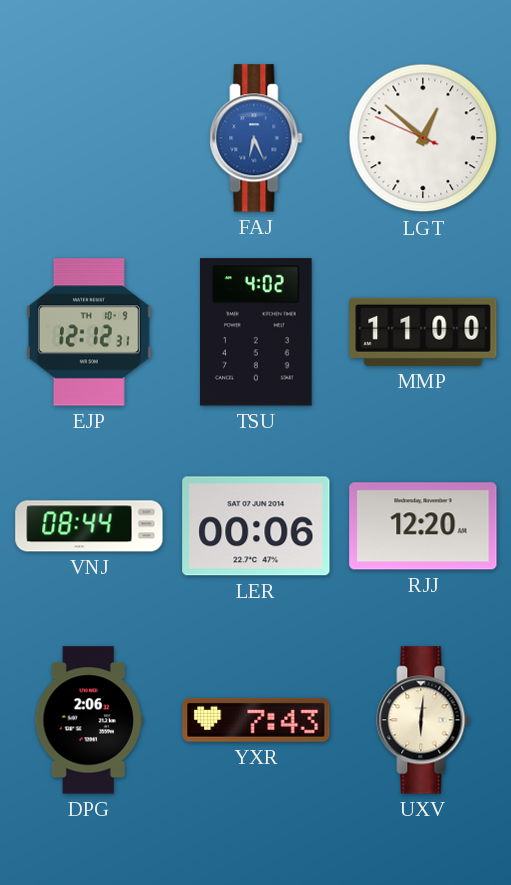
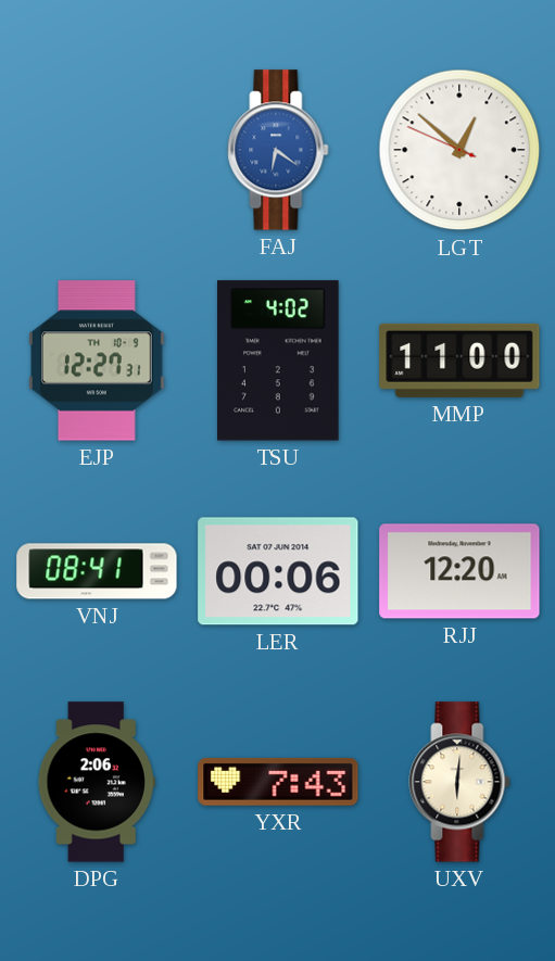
FAJ: 6:26 -> 6:21
EJP: 12:12 -> 12:27
VNJ: 08:44 -> 08:41
